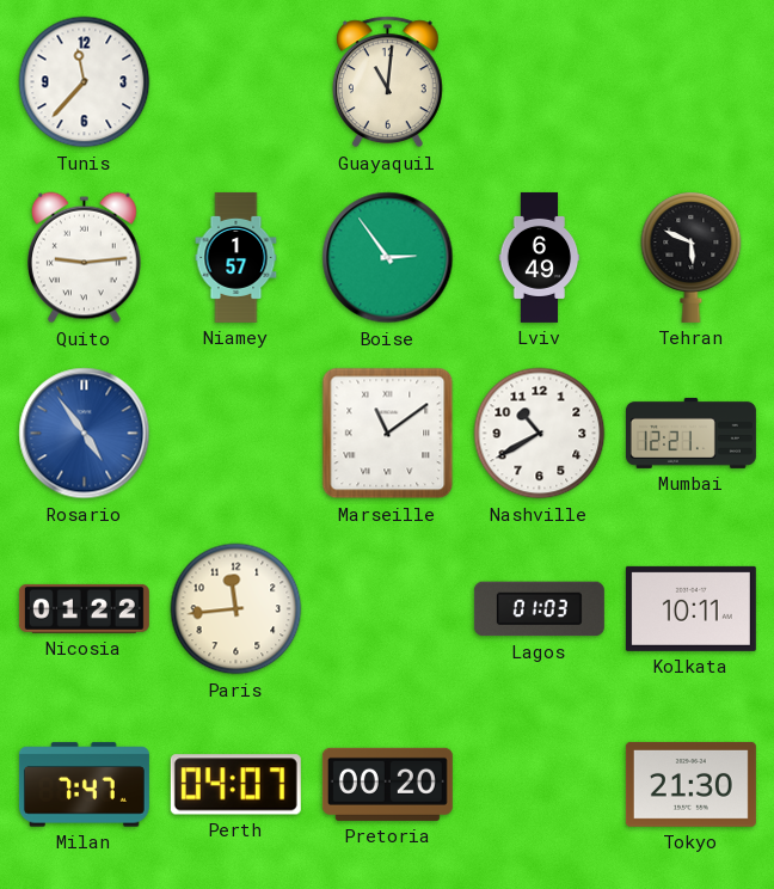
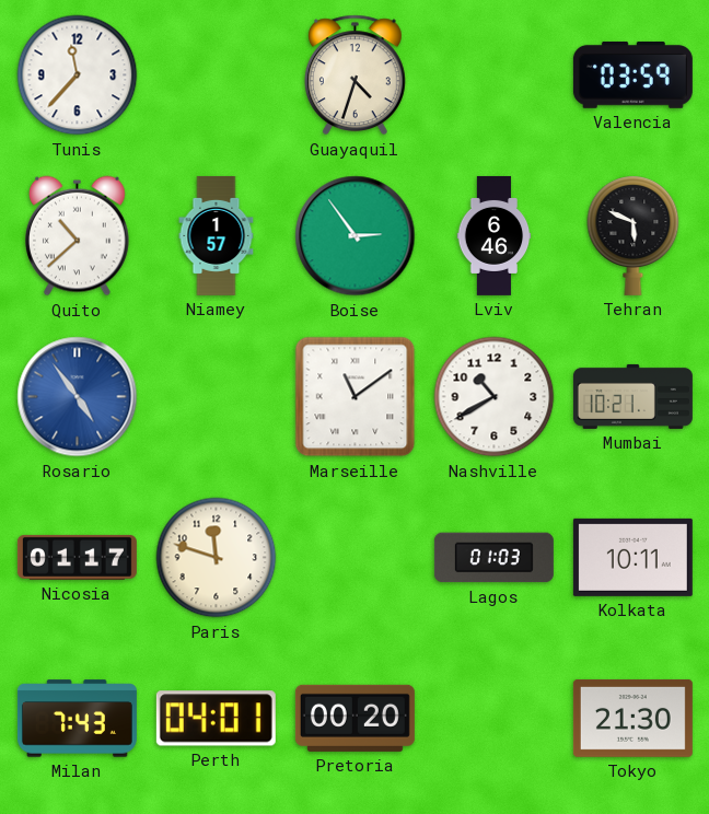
Guayaquil: 11:01 -> 4:33
Valencia: none -> 03:59
Quito: 9:14 -> 10:38
Lviv: 6:49 -> 6:46
Mumbai: 12:21 -> 10:21
Nicosia: 01:22 -> 01:17
Paris: 11:44 -> 11:48
Milan: 7:47 -> 7:43
Perth: 04:07 -> 04:01
